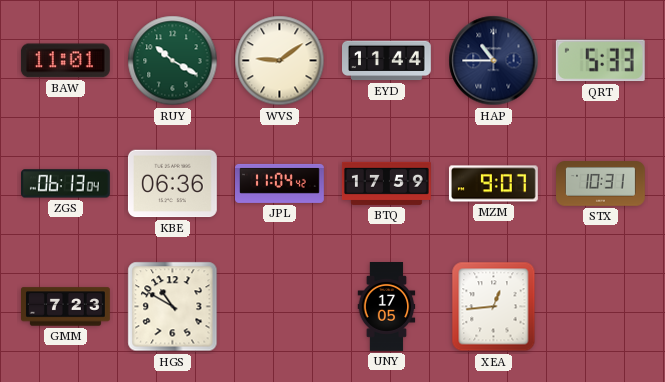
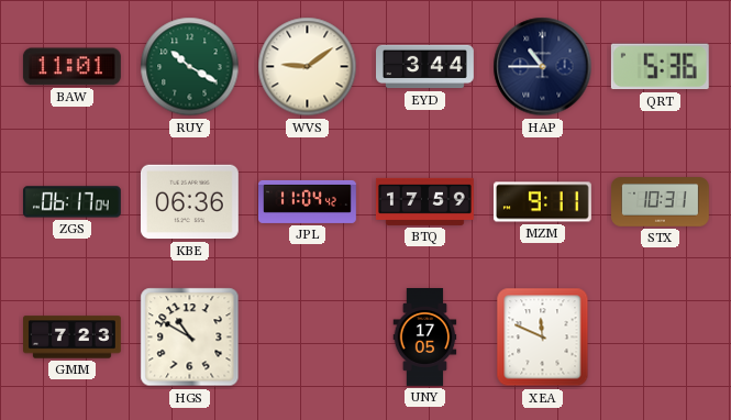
EYD: 11:44 -> 3:44
QRT: 5:33 -> 5:36
ZGS: 06:13 -> 06:17
MZM: 9:07 -> 9:11
XEA: 12:44 -> 11:49
